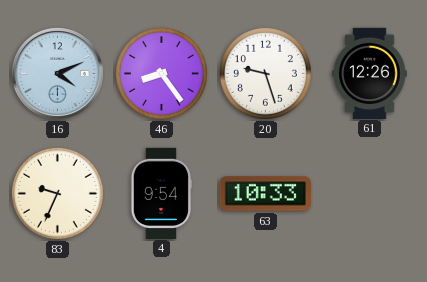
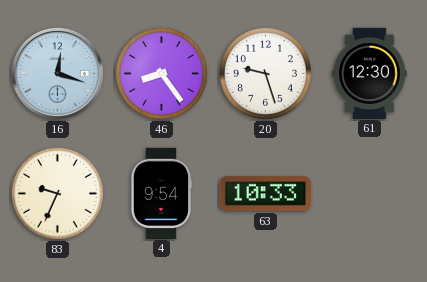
16: 4:11 -> 12:18
61: 12:26 -> 12:30
